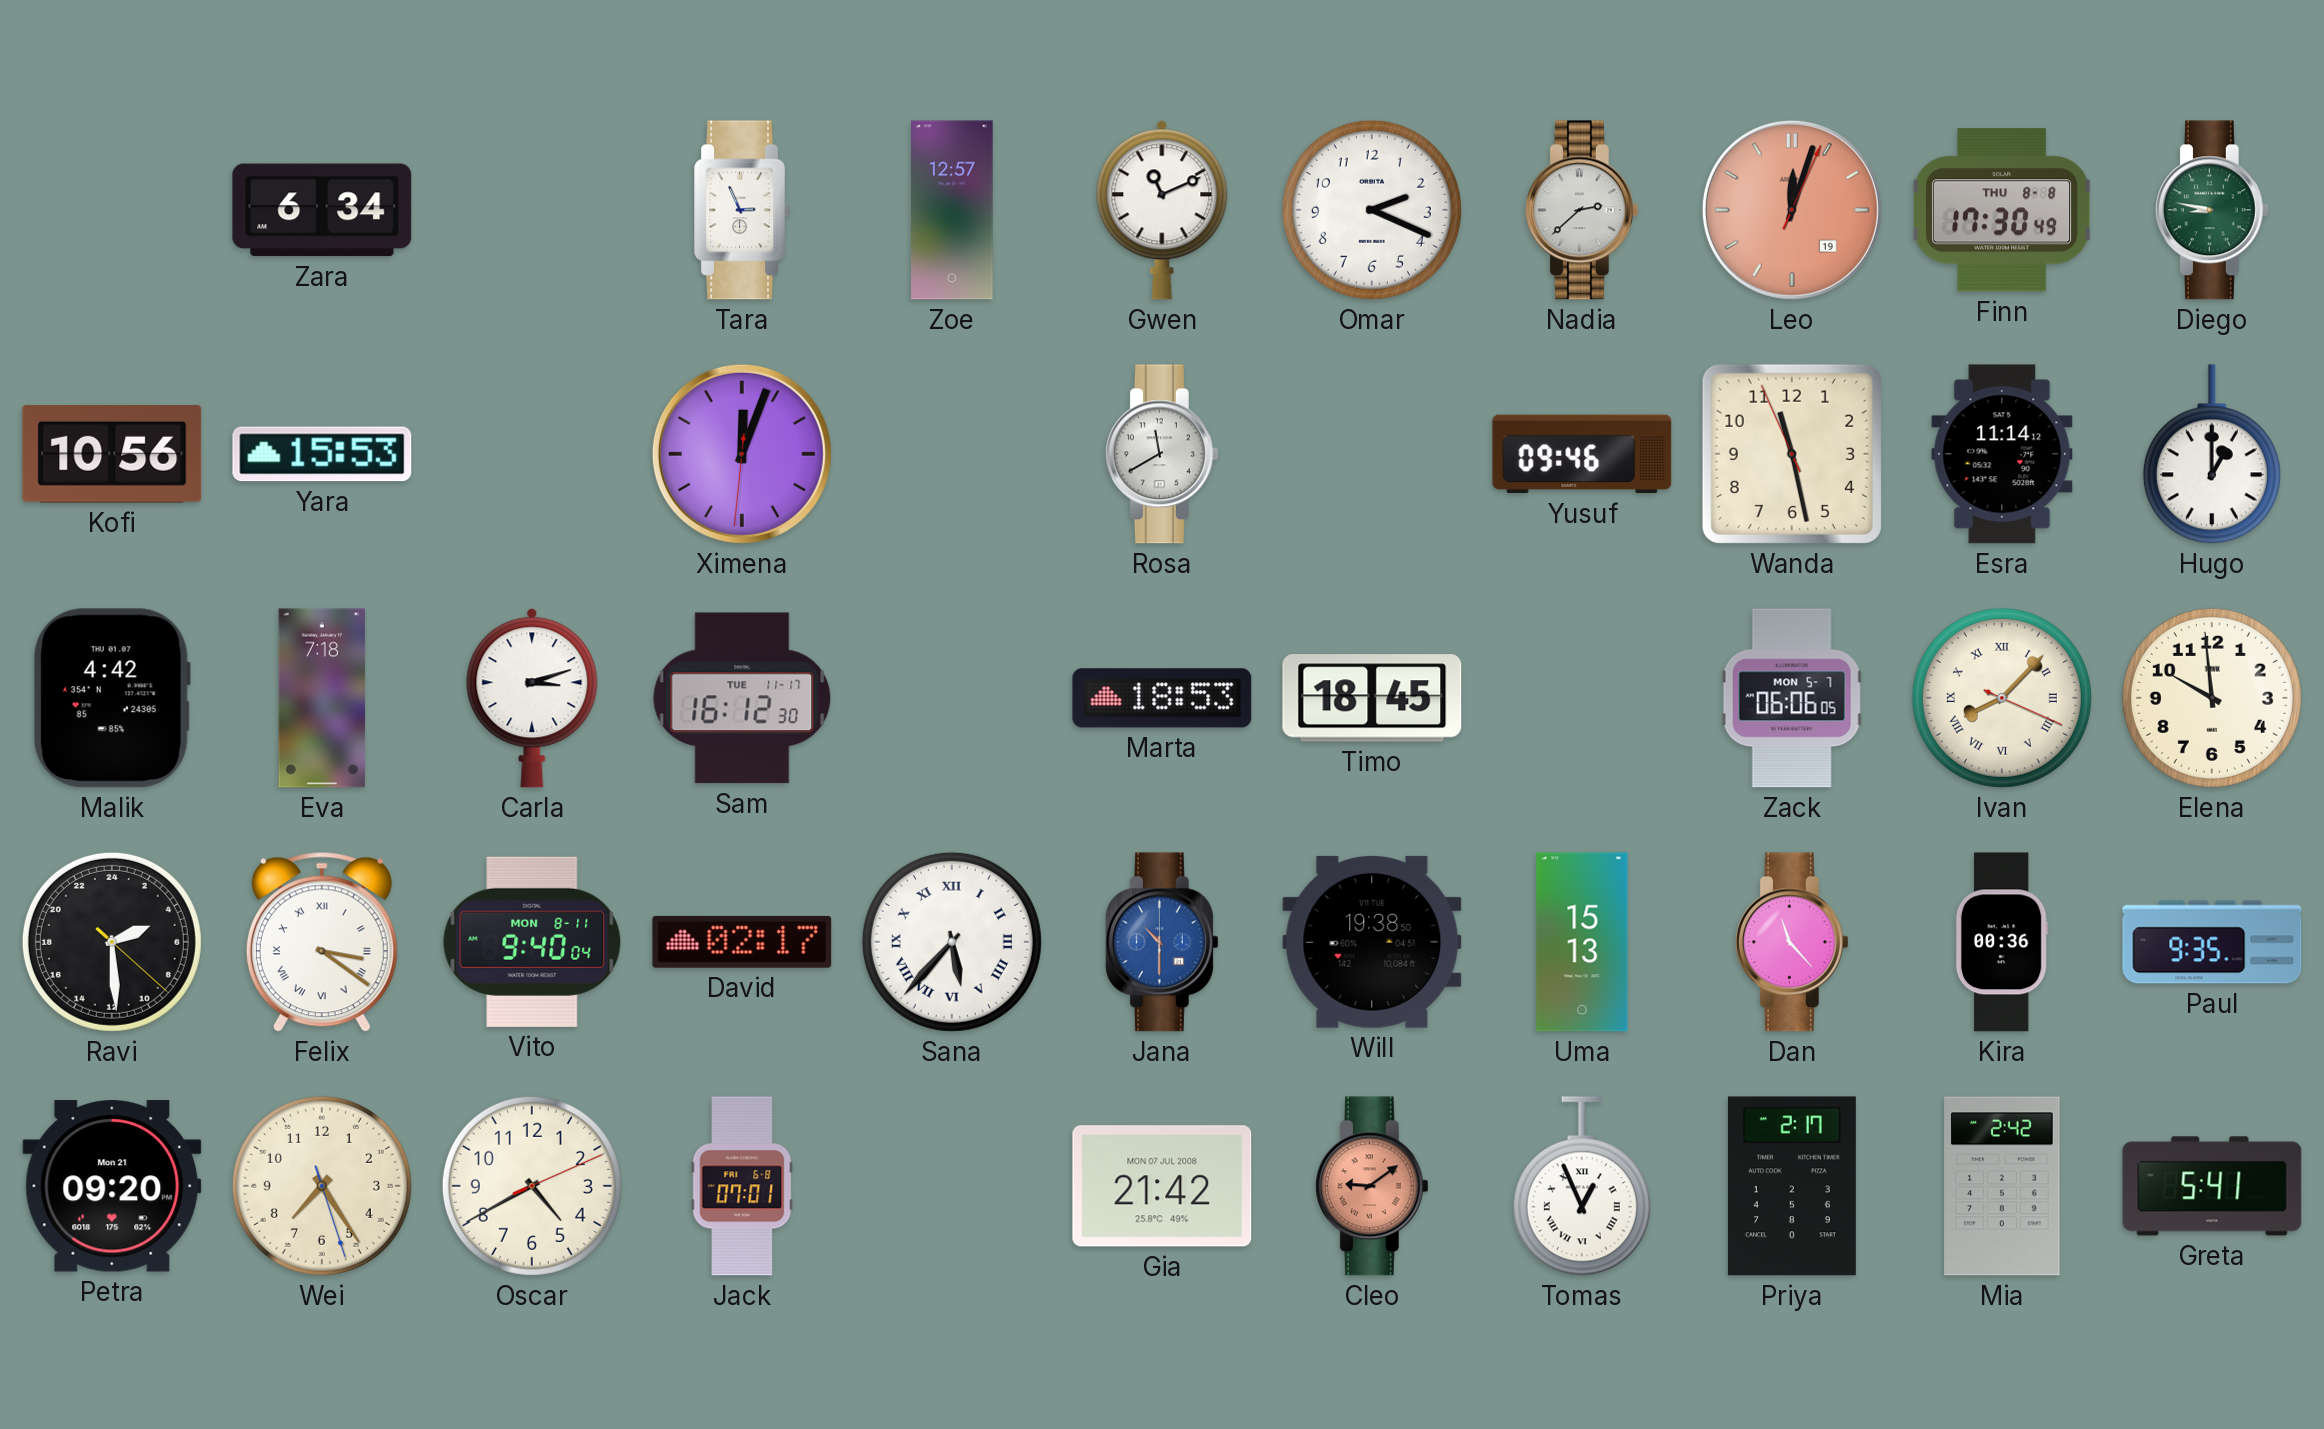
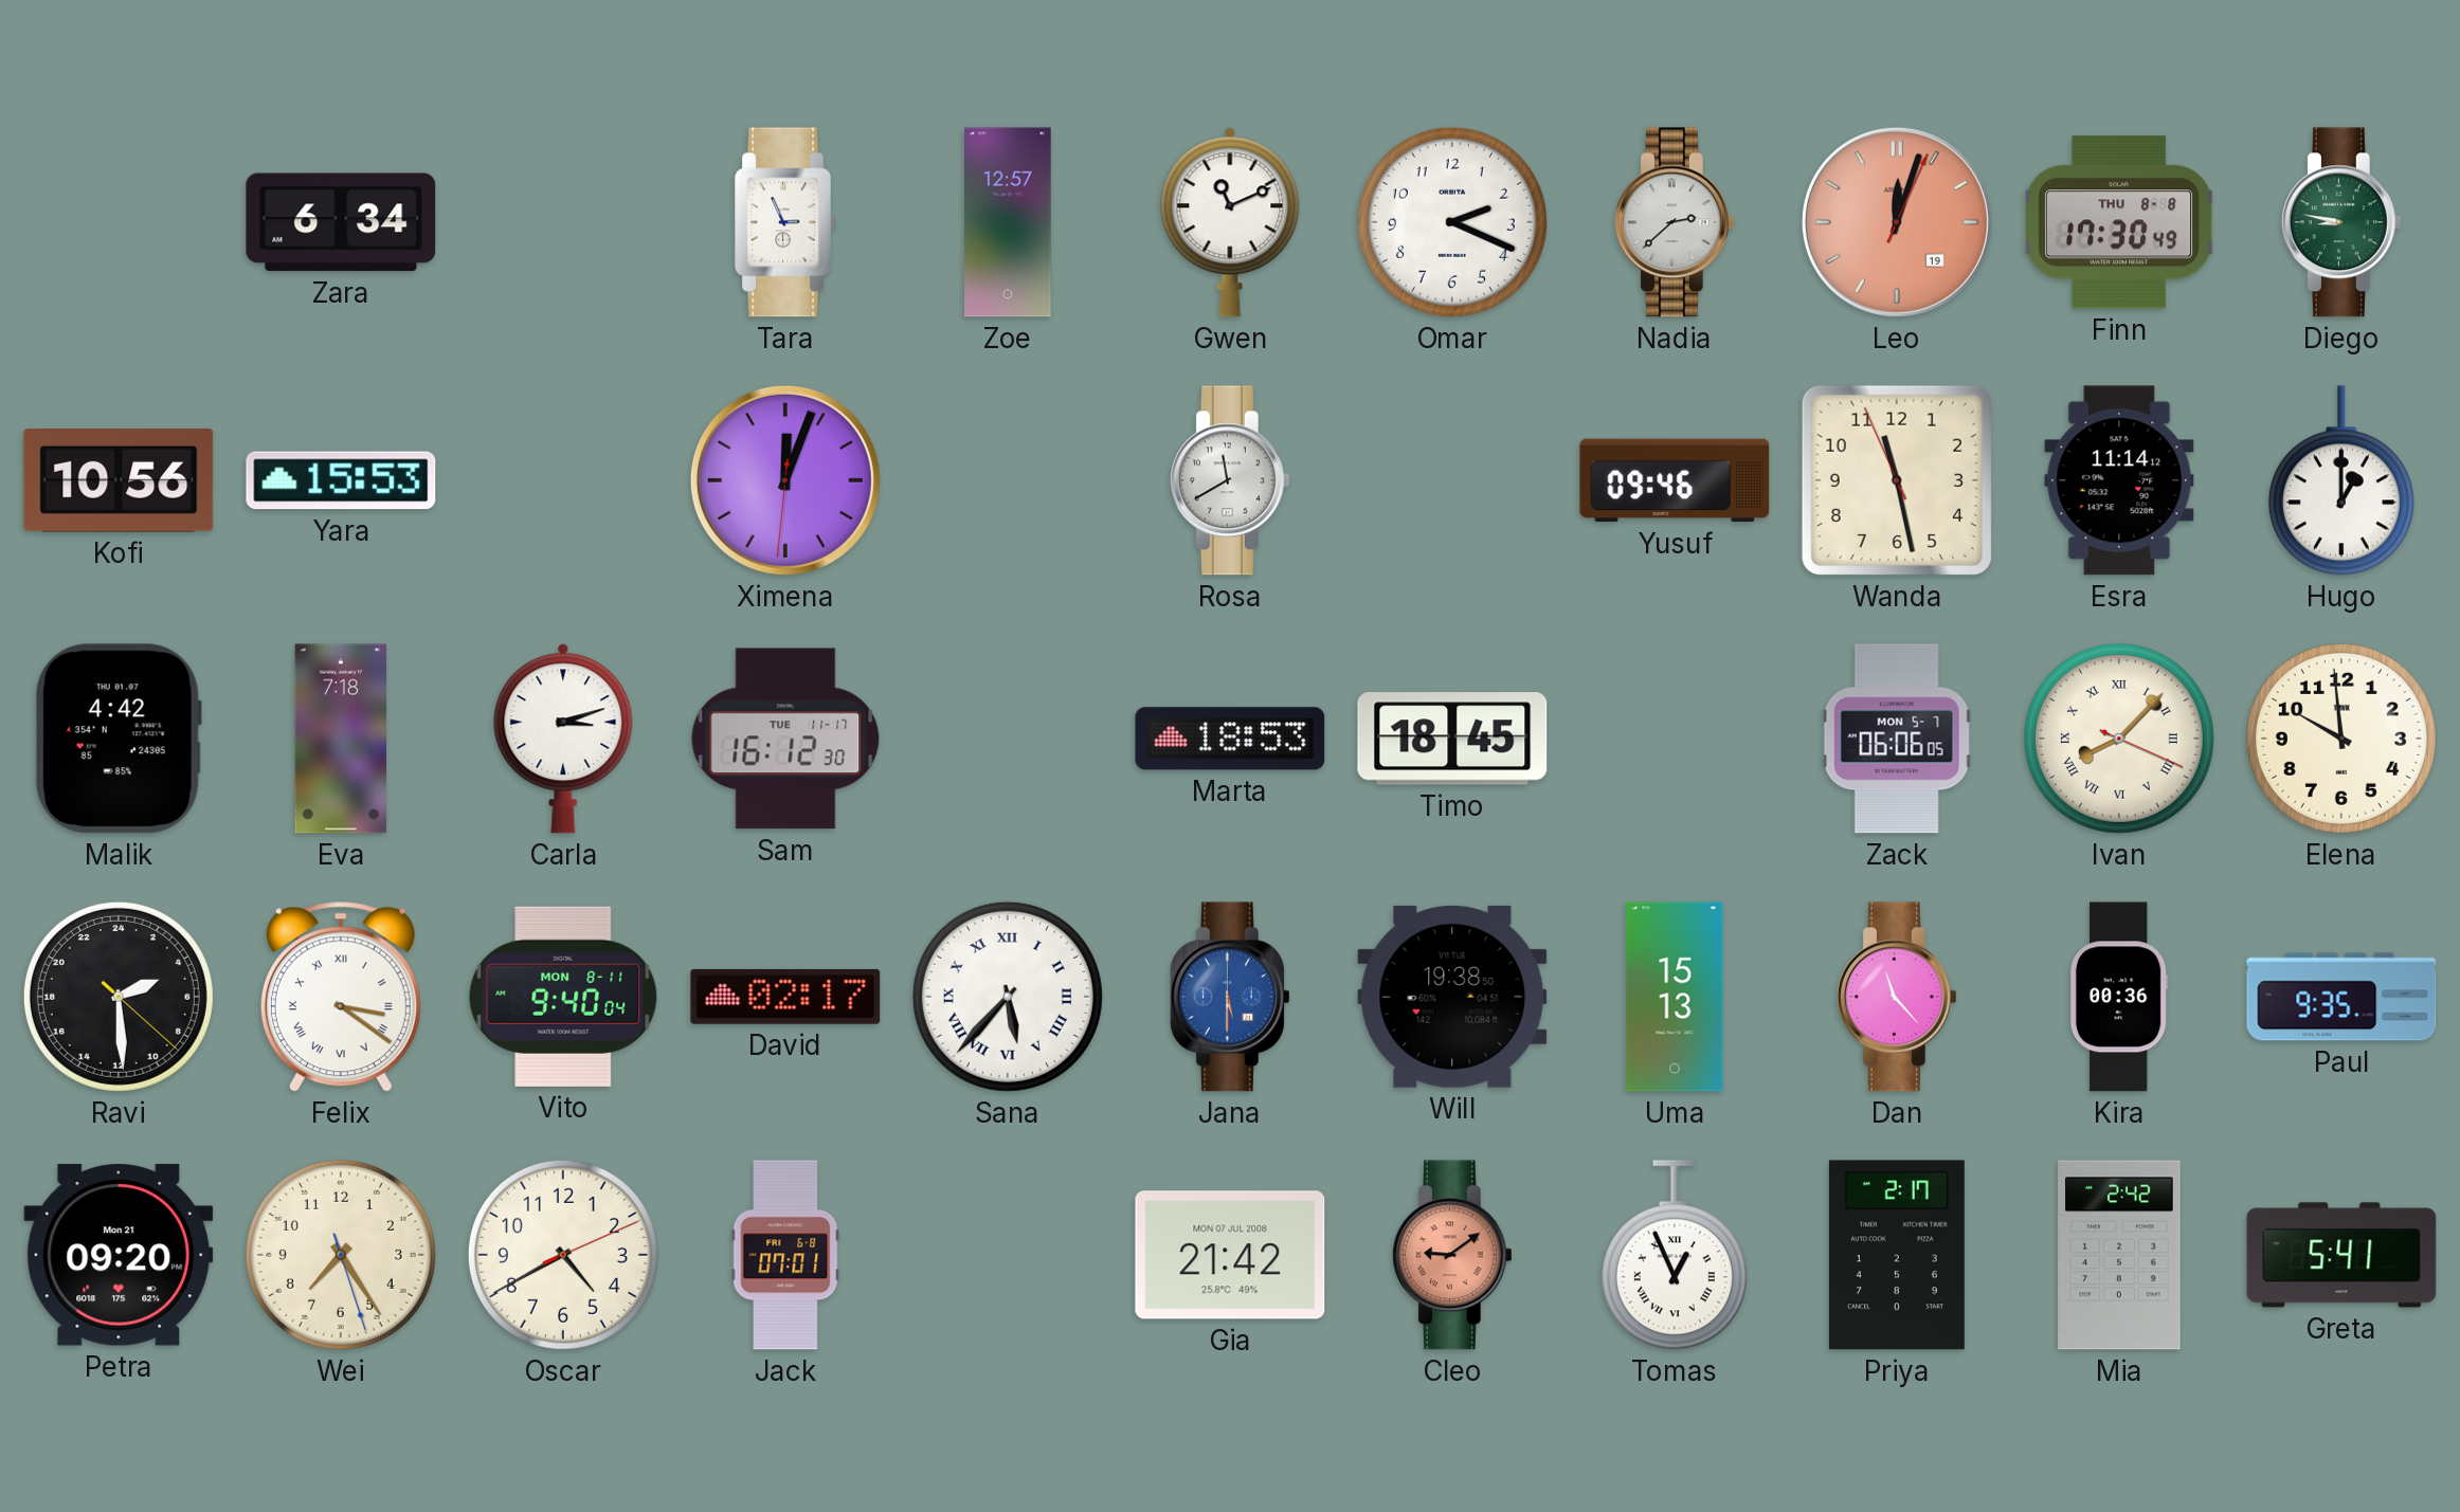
Jana: 10:30 -> 5:30
